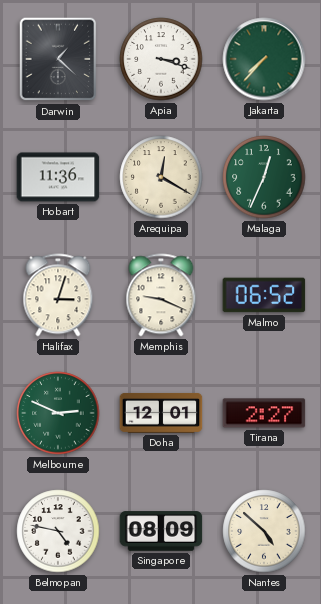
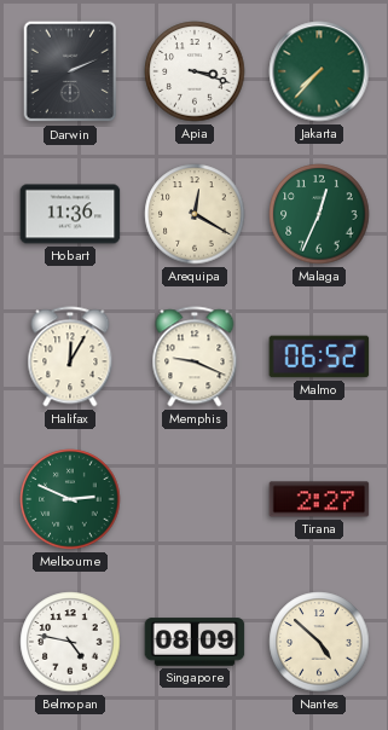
Darwin: 1:22 -> 2:11
Halifax: 3:03 -> 12:05
Doha: 12:01 -> none
